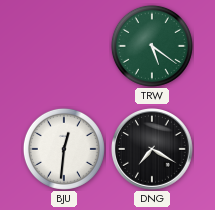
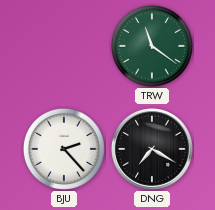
TRW: 5:21 -> 11:21
BJU: 12:31 -> 2:23
